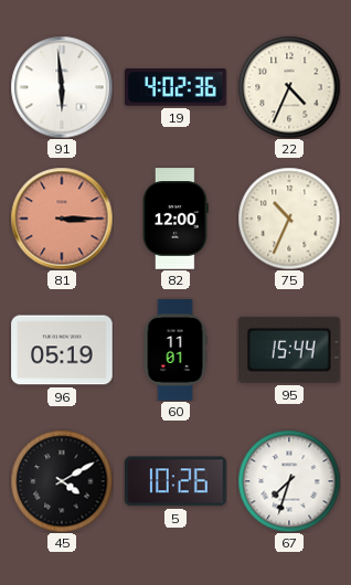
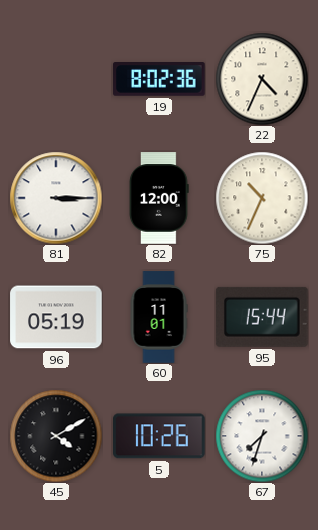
91: 5:59 -> none
19: 4:02 -> 8:02
81 dial: salmon -> white
